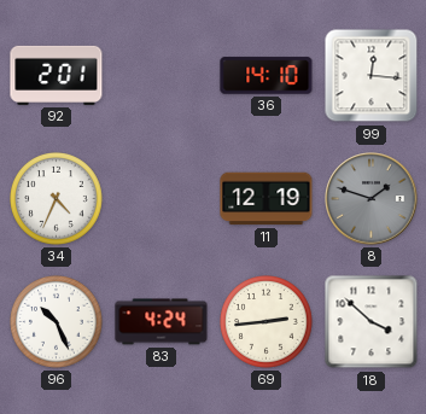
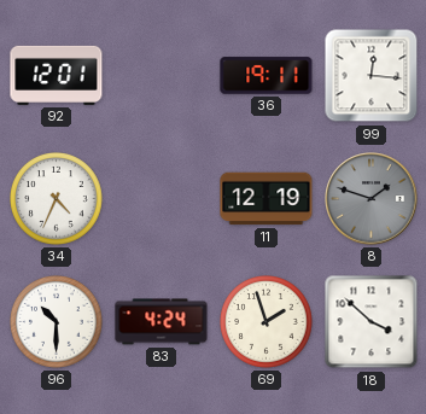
92: 2:01 -> 12:01
36: 14:10 -> 19:11
96: 10:26 -> 10:30
69: 2:44 -> 1:57
